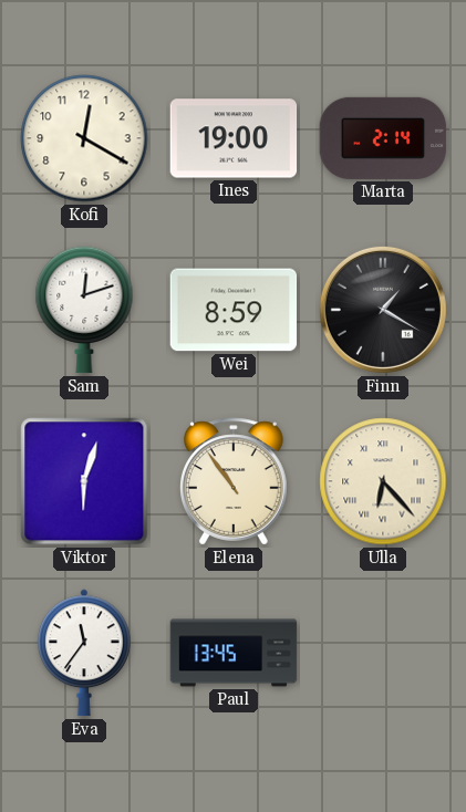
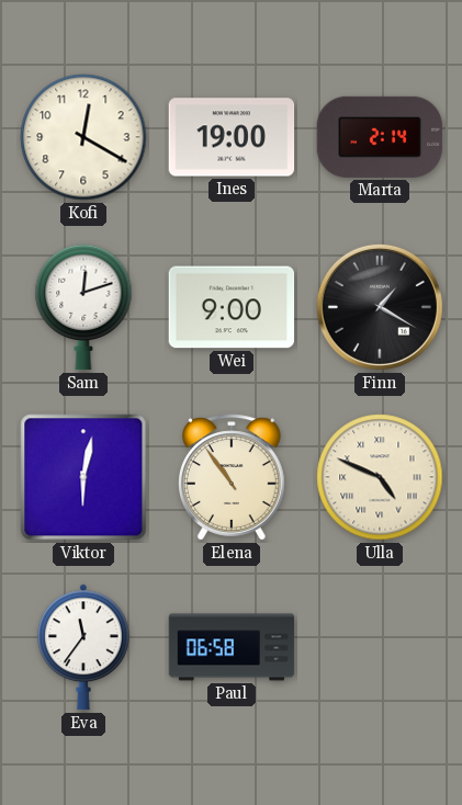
Wei: 8:59 -> 9:00
Viktor: 6:03 -> 6:02
Ulla: 6:23 -> 4:49
Paul: 13:45 -> 06:58
